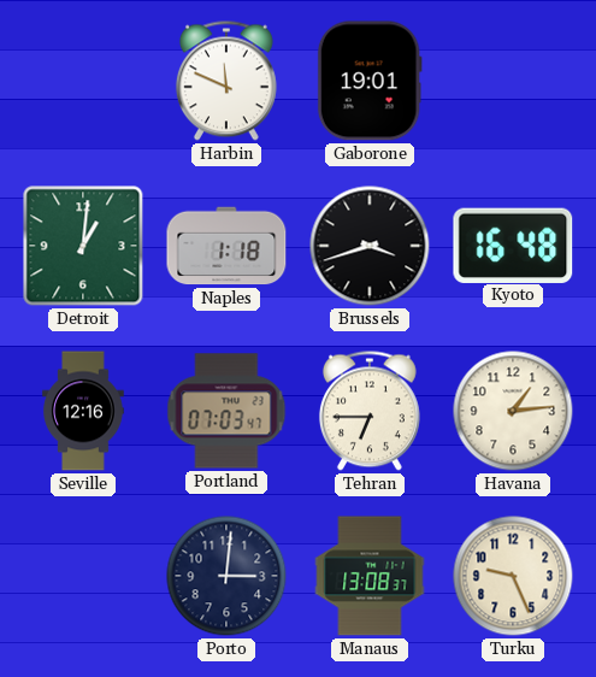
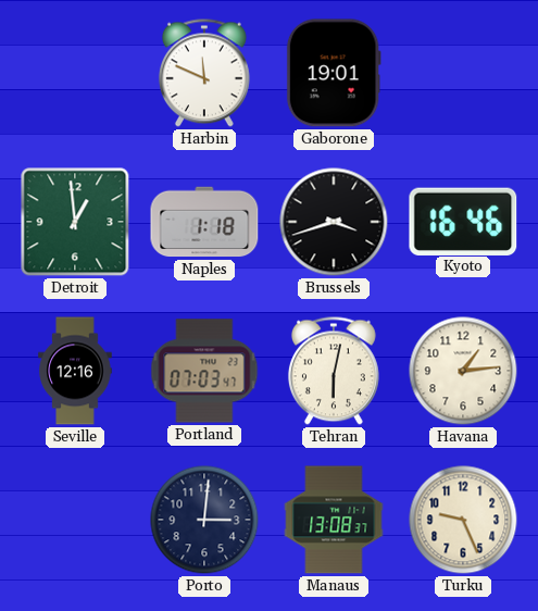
Detroit: 1:01 -> 12:59
Kyoto: 16:48 -> 16:46
Tehran: 6:45 -> 6:02
